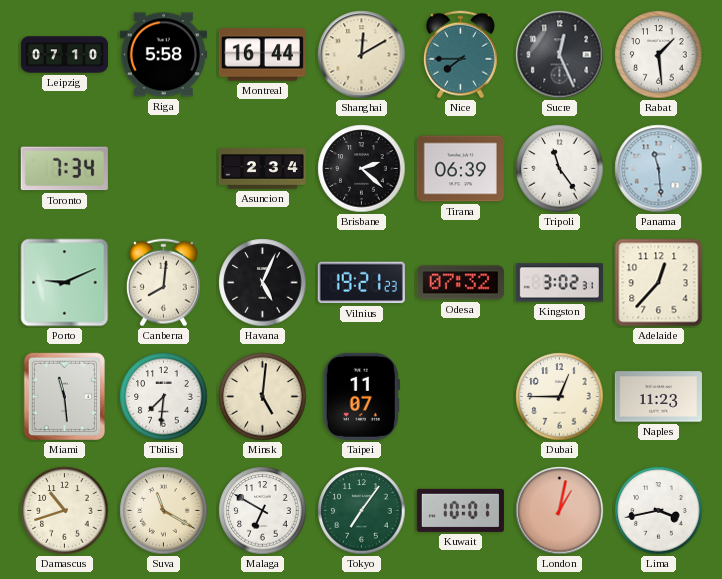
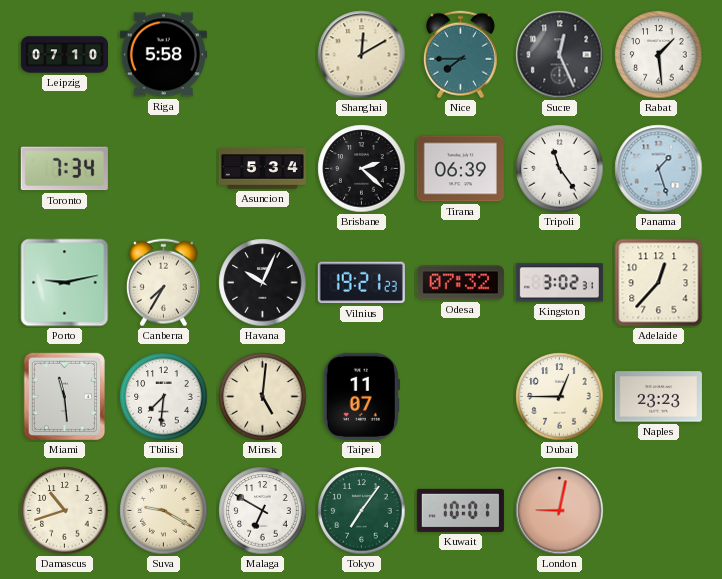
Montreal: 16:44 -> none
Asuncion: 2:34 -> 5:34
Panama: 11:29 -> 1:27
Porto: 9:11 -> 9:13
Canberra: 8:01 -> 7:35
Havana: 5:04 -> 10:04
Naples: 11:23 -> 23:23
Suva: 11:20 -> 9:20
London: 1:02 -> 9:02
Lima: 3:43 -> none
